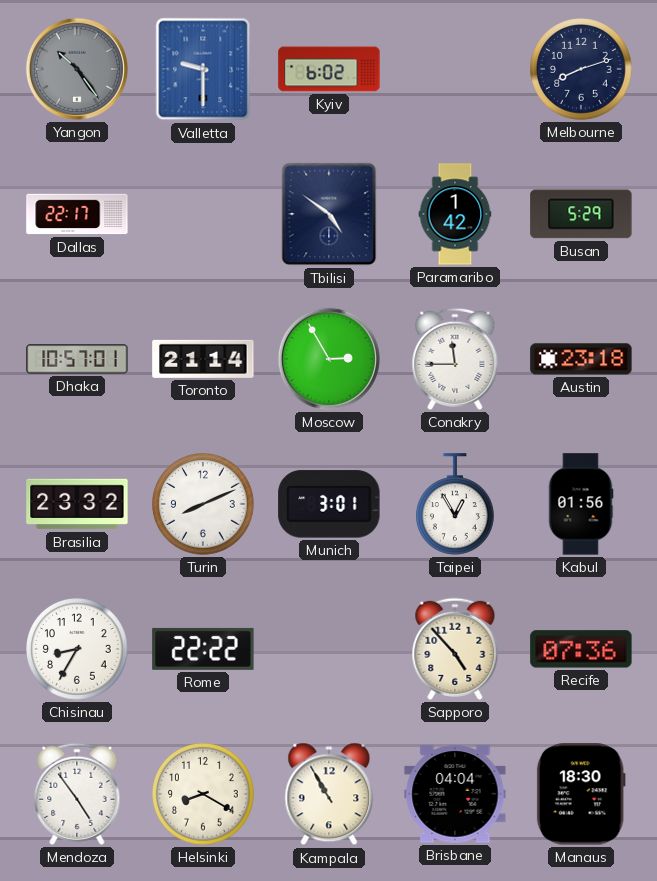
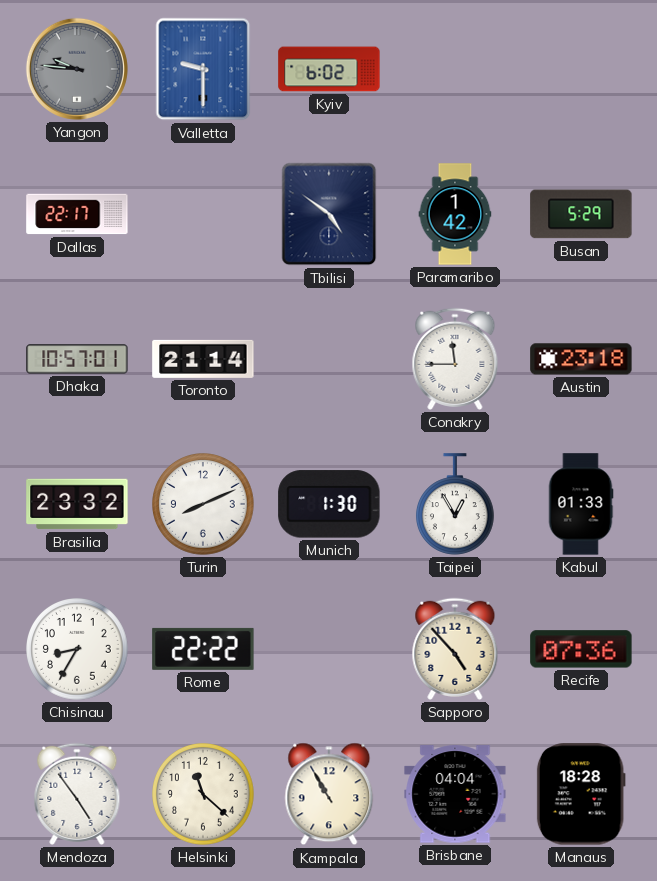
Yangon: 10:24 -> 9:46
Melbourne: 8:12 -> none
Moscow: 2:55 -> none
Munich: 3:01 -> 1:30
Kabul: 01:56 -> 01:33
Helsinki: 8:20 -> 11:22
Manaus: 18:30 -> 18:28
